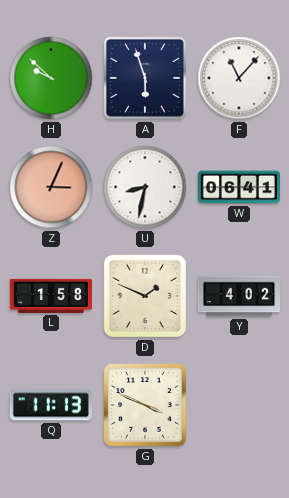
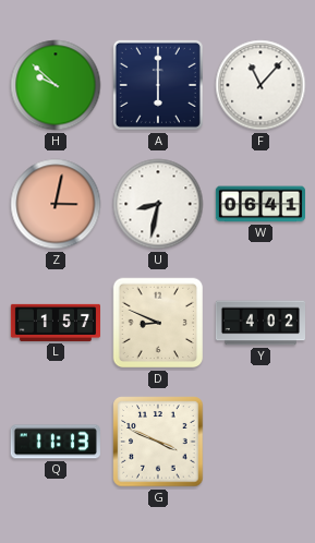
A: 5:57 -> 6:00
Z: 3:04 -> 3:02
L: 1:58 -> 1:57
D: 1:49 -> 8:49
